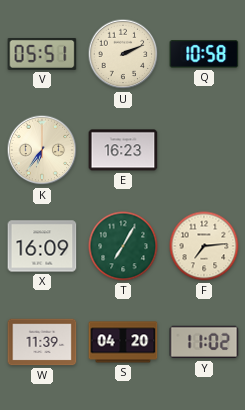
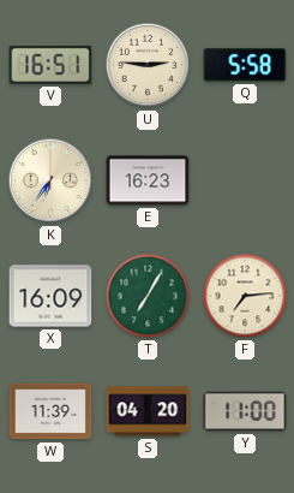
V: 05:51 -> 16:51
U: 2:11 -> 2:46
Q: 10:58 -> 5:58
Y: 11:02 -> 11:00
